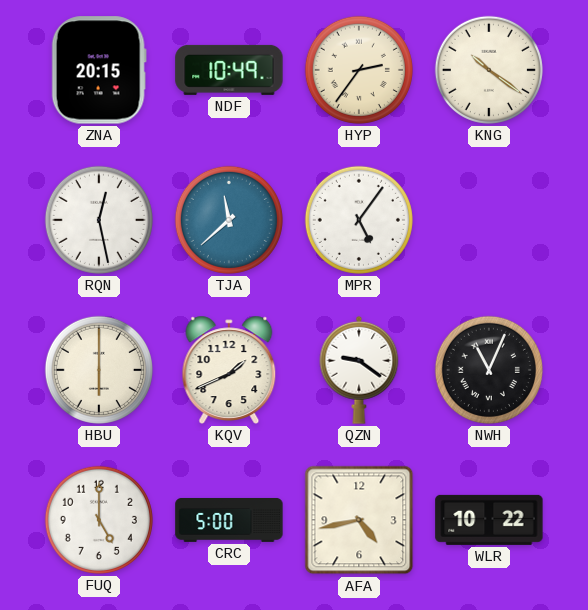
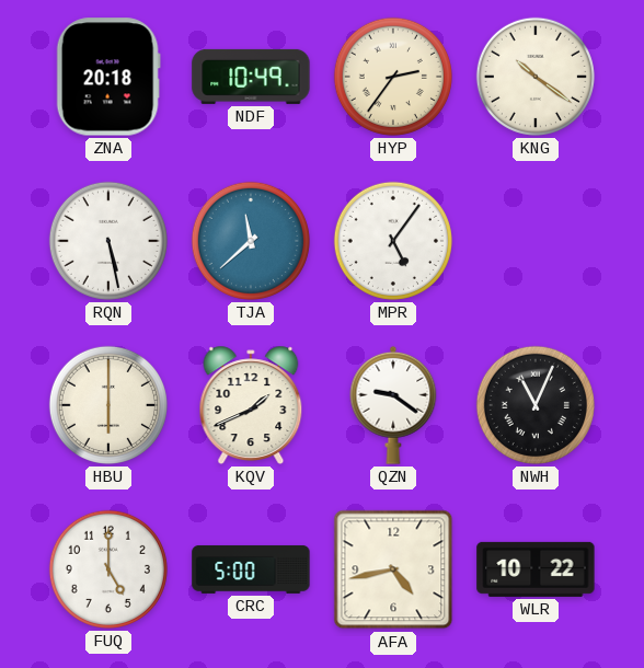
ZNA: 20:15 -> 20:18
RQN: 12:28 -> 5:28
